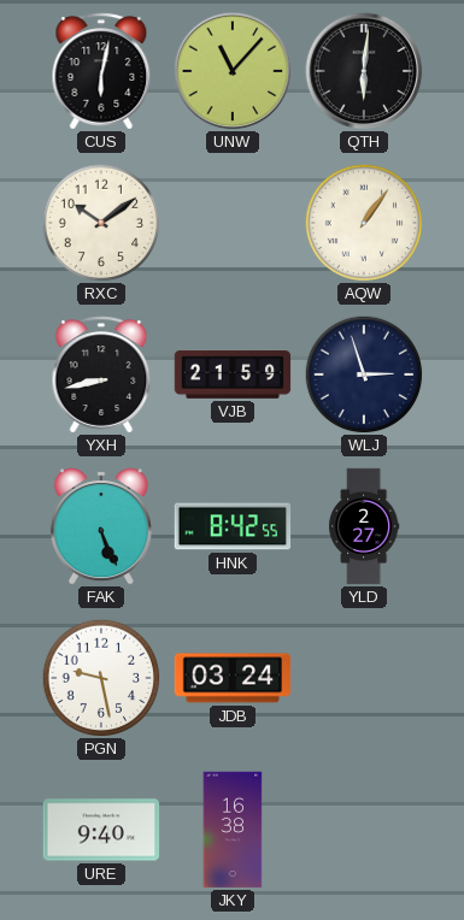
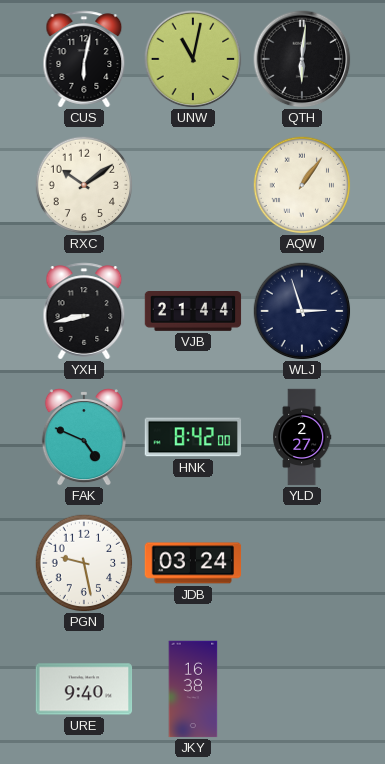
UNW: 11:07 -> 11:02
VJB: 21:59 -> 21:44
FAK: 5:26 -> 4:49
HNK: 8:42:55 -> 8:42:00
